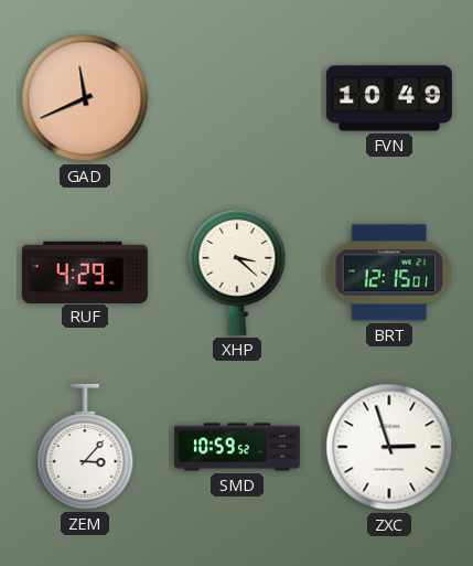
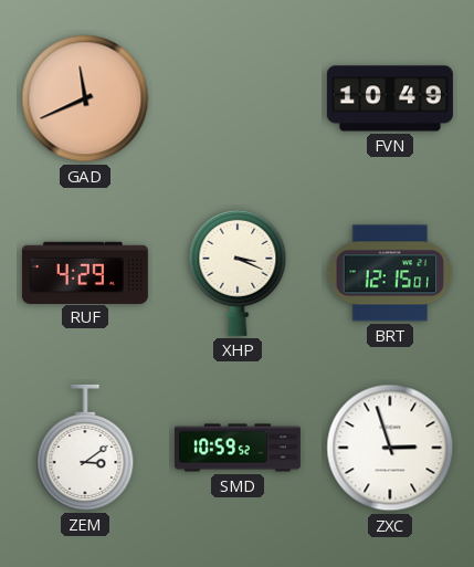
XHP: 3:22 -> 3:19
ZEM: 3:07 -> 3:09
